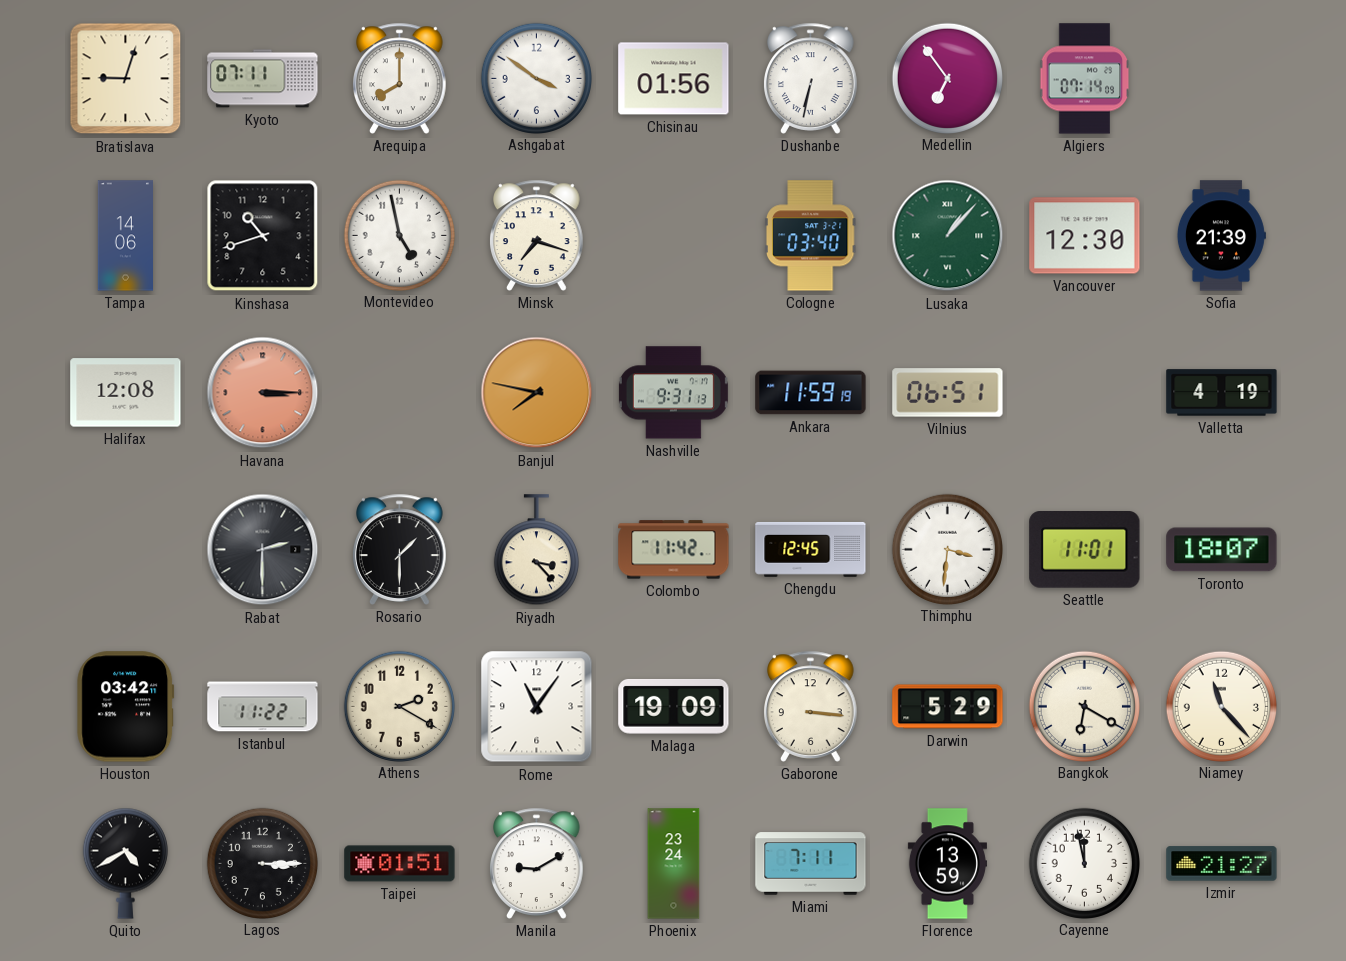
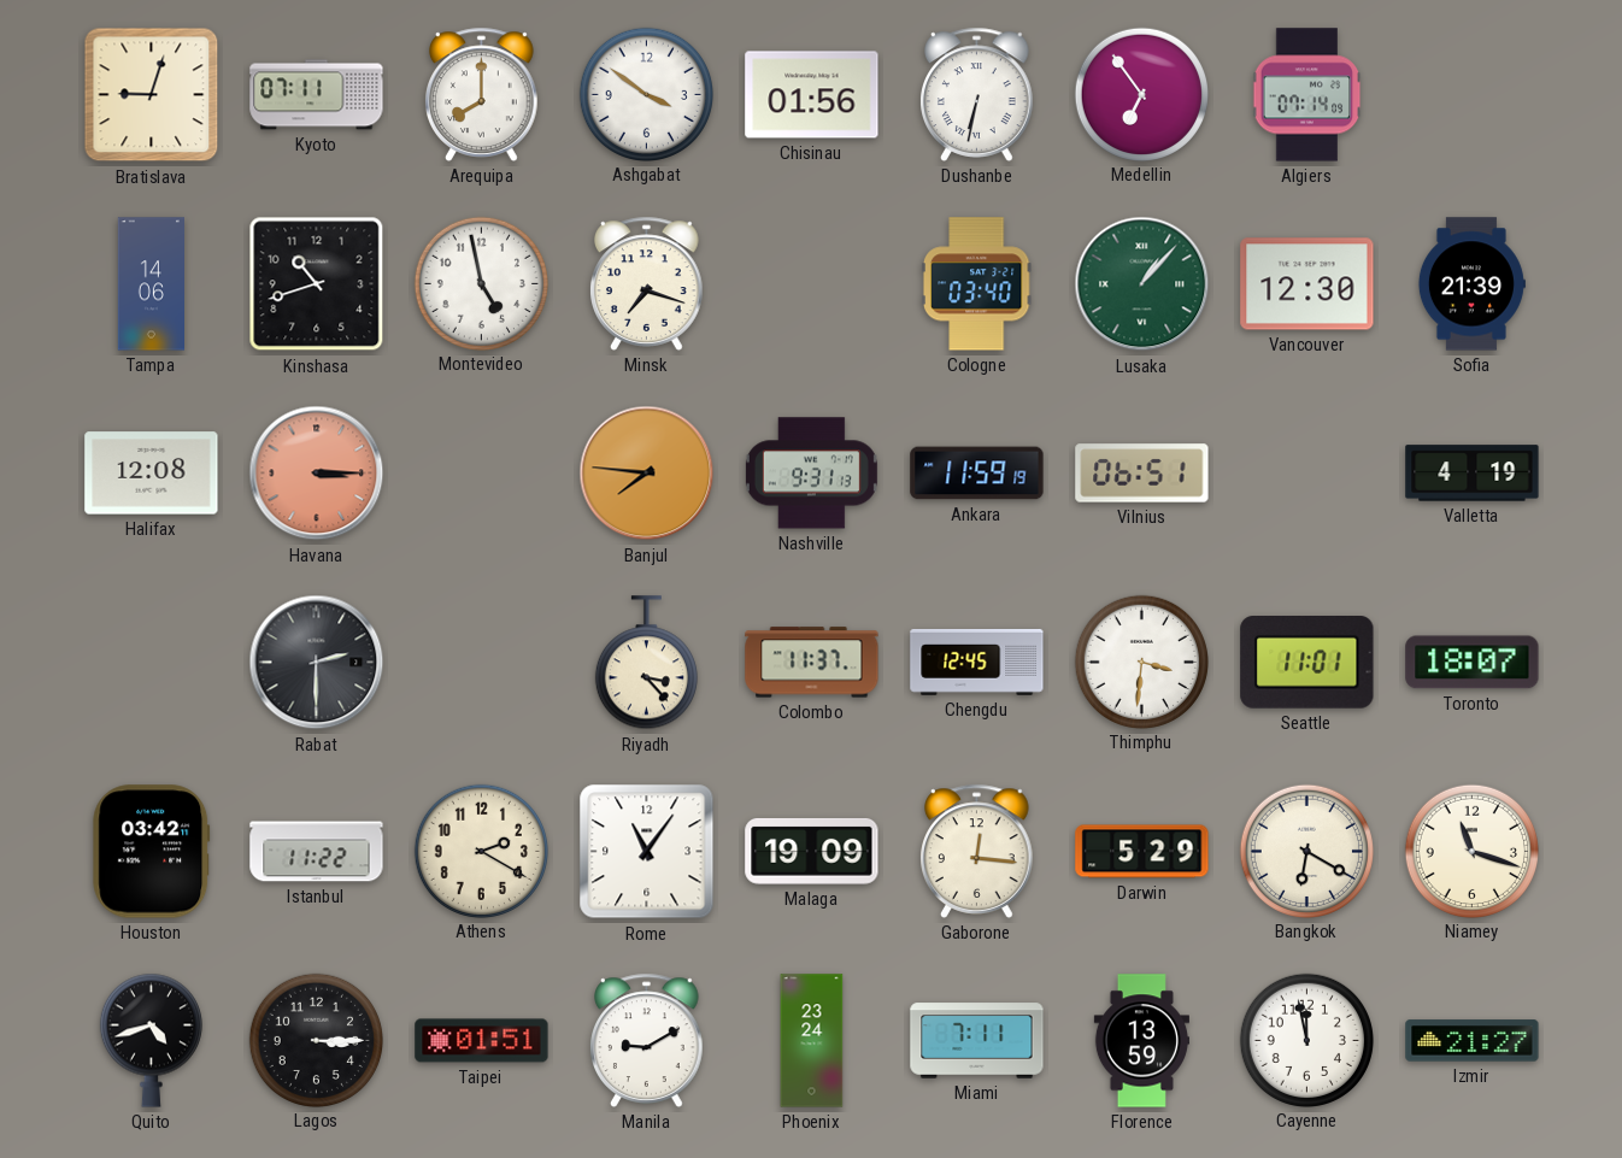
Banjul: 7:47 -> 7:46
Rosario: 1:30 -> none
Colombo: 11:42 -> 11:37
Gaborone: 3:16 -> 12:16
Niamey: 11:23 -> 11:18
Quito: 4:40 -> 4:42
